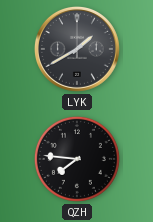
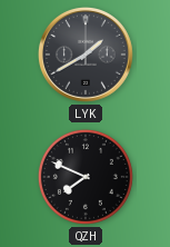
QZH: 7:46 -> 7:49
